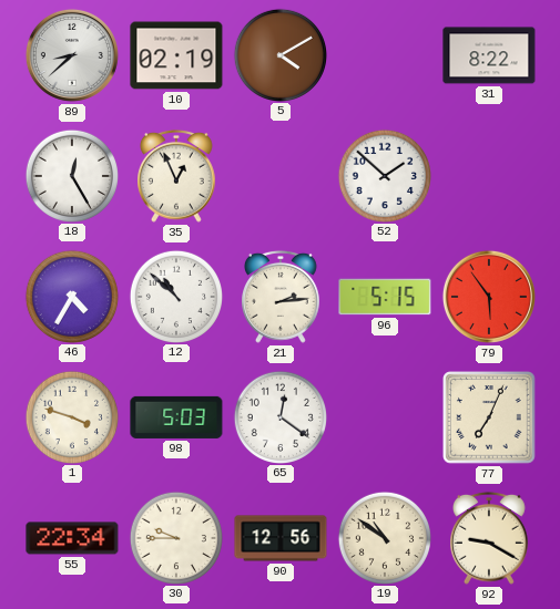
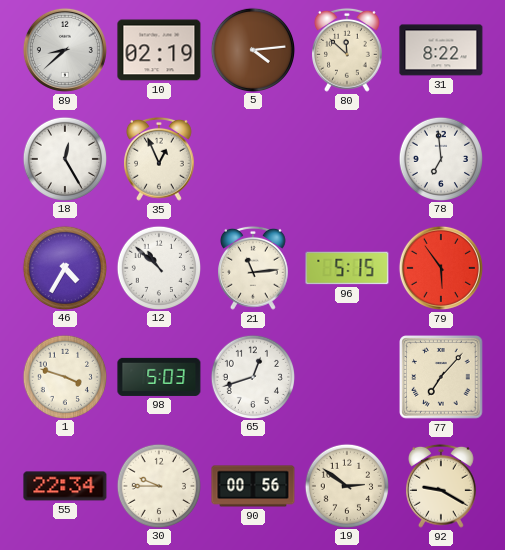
5: 4:10 -> 4:14
80: none -> 11:52
52: 1:52 -> none
78: none -> 6:59
21: 2:14 -> 11:14
65: 12:21 -> 12:42
77: 7:04 -> 7:07
90: 12:56 -> 00:56
19: 10:51 -> 2:51
